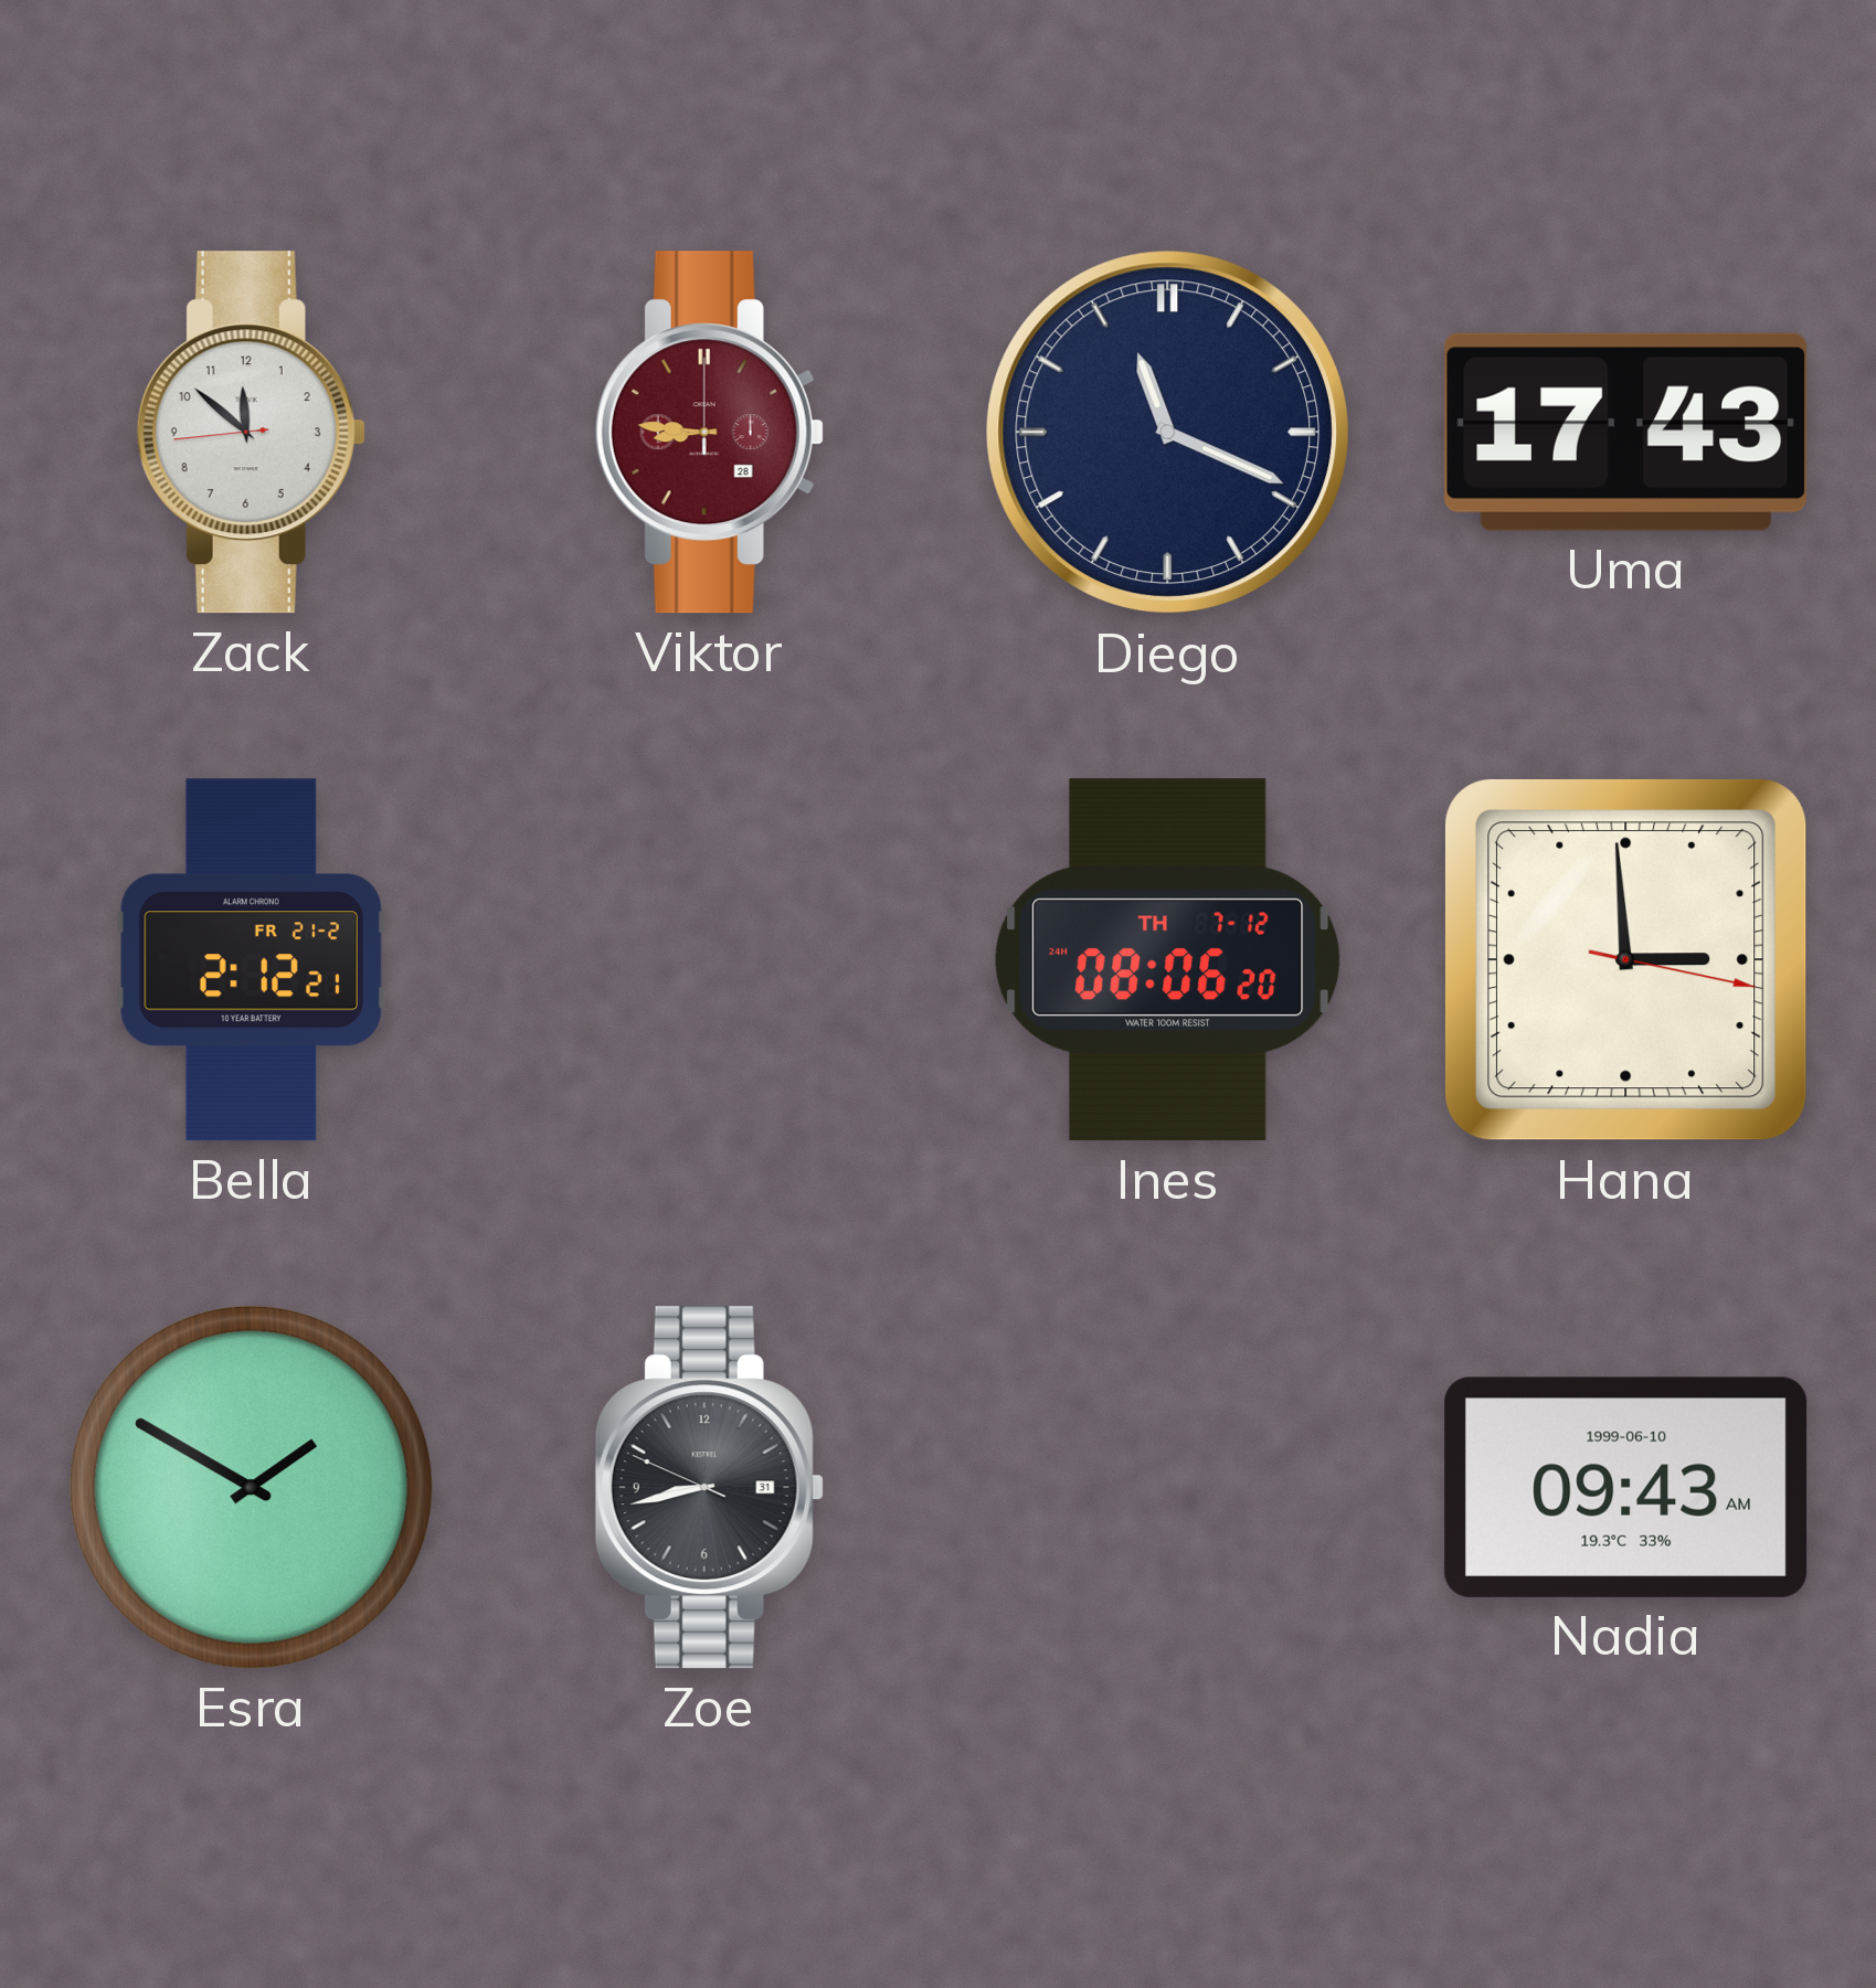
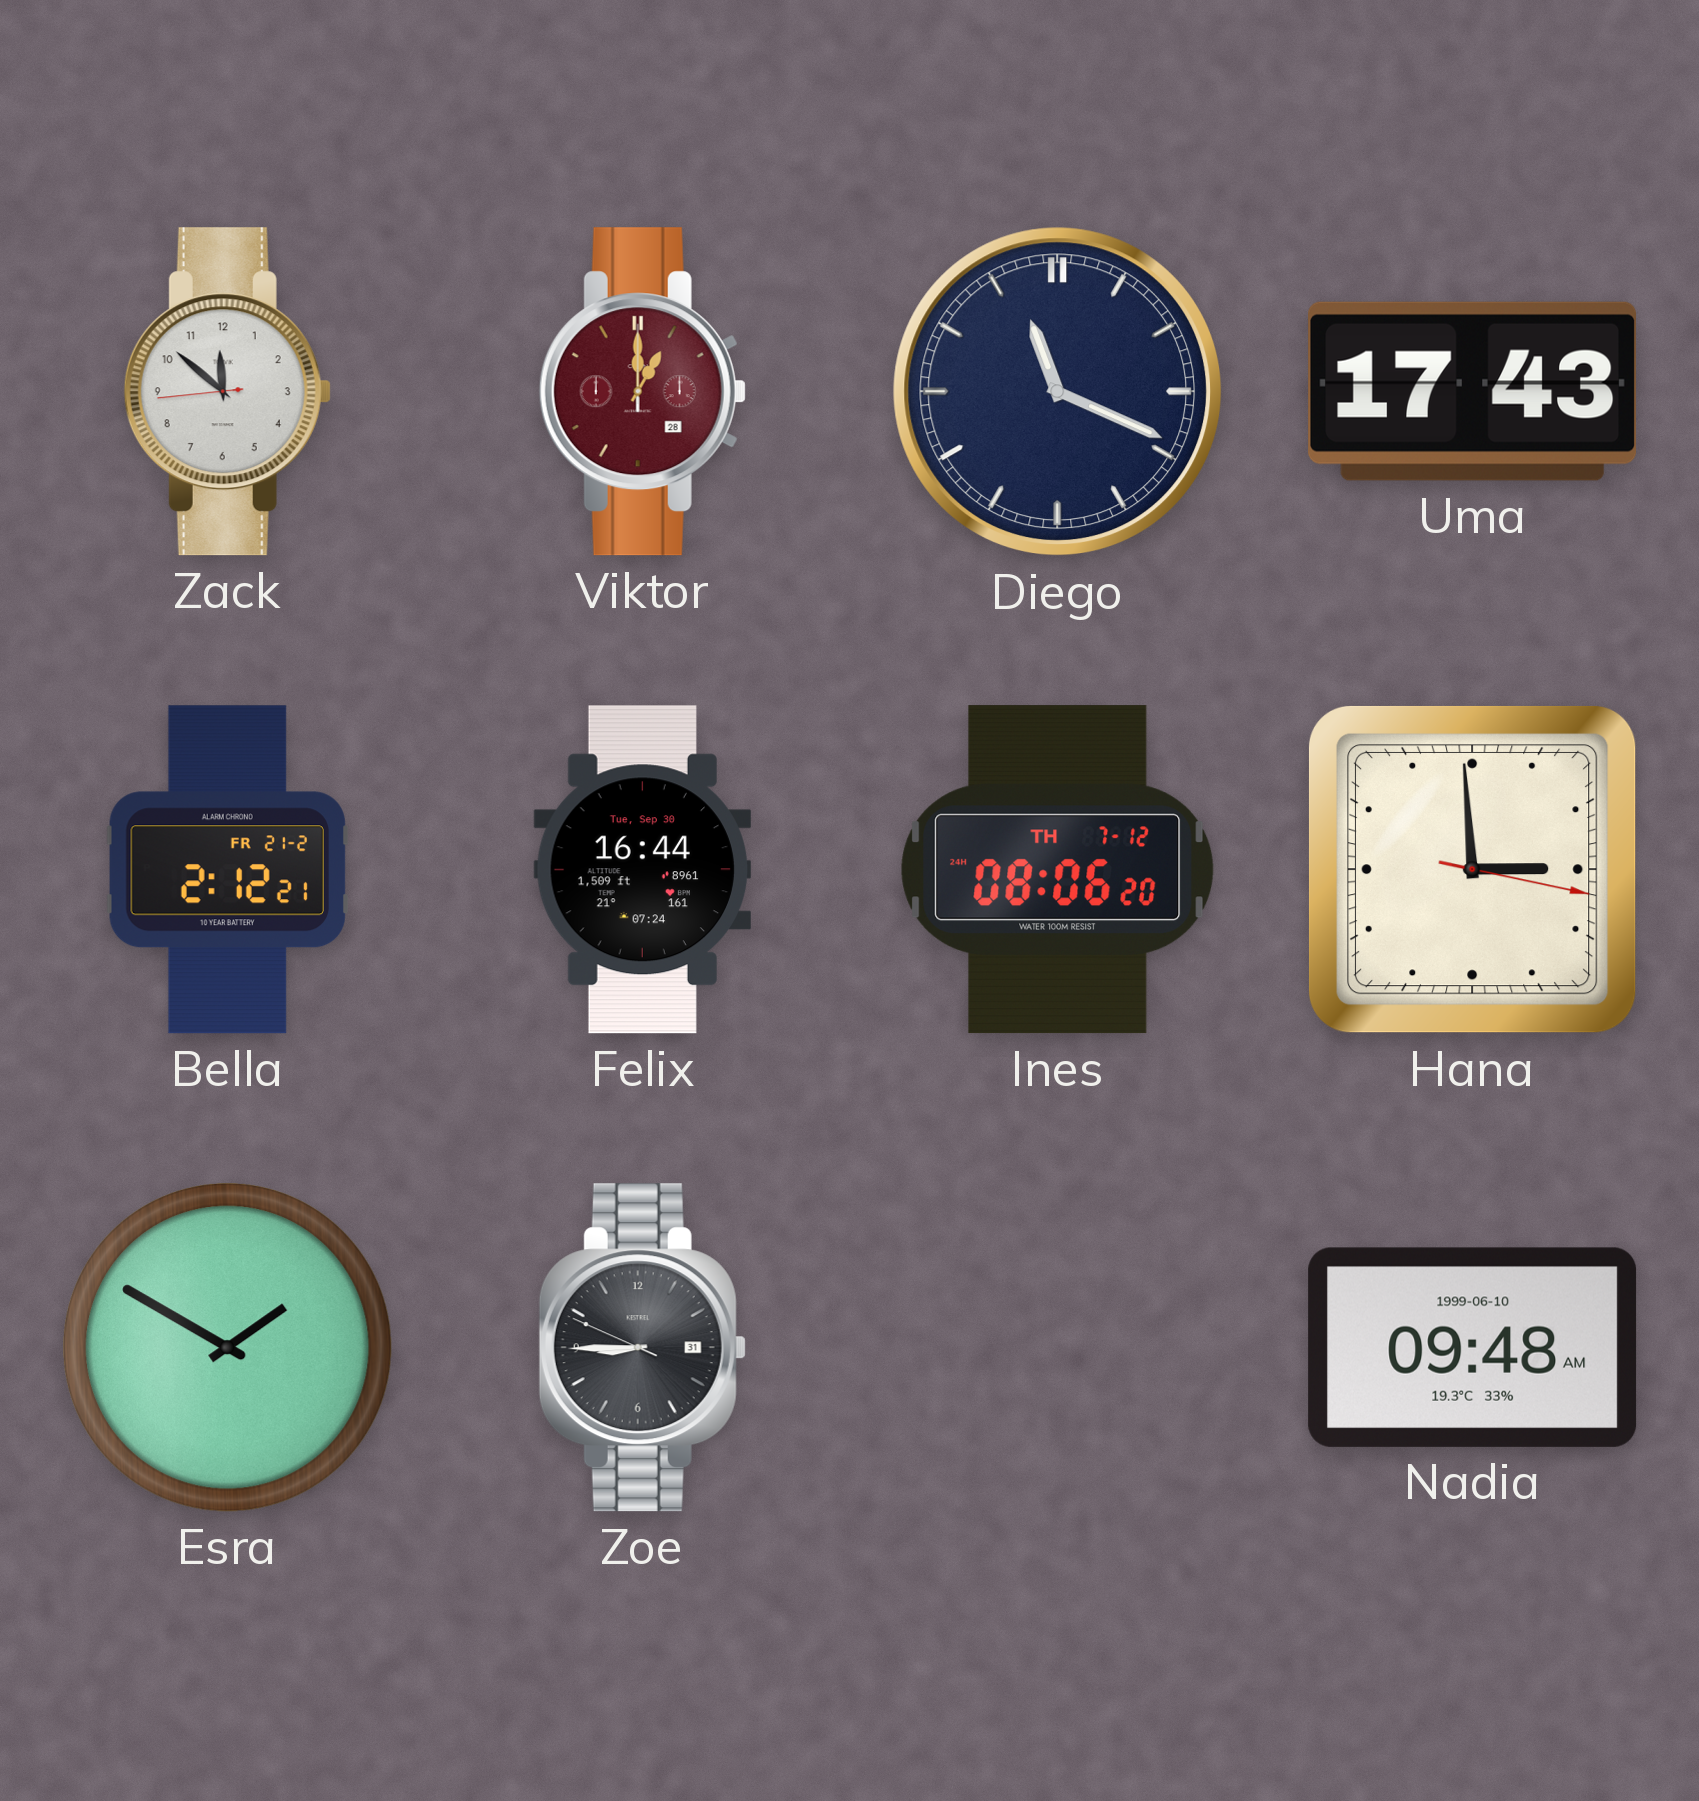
Viktor: 8:46 -> 1:00
Felix: none -> 16:44
Zoe: 8:42 -> 8:44
Nadia: 09:43 -> 09:48
